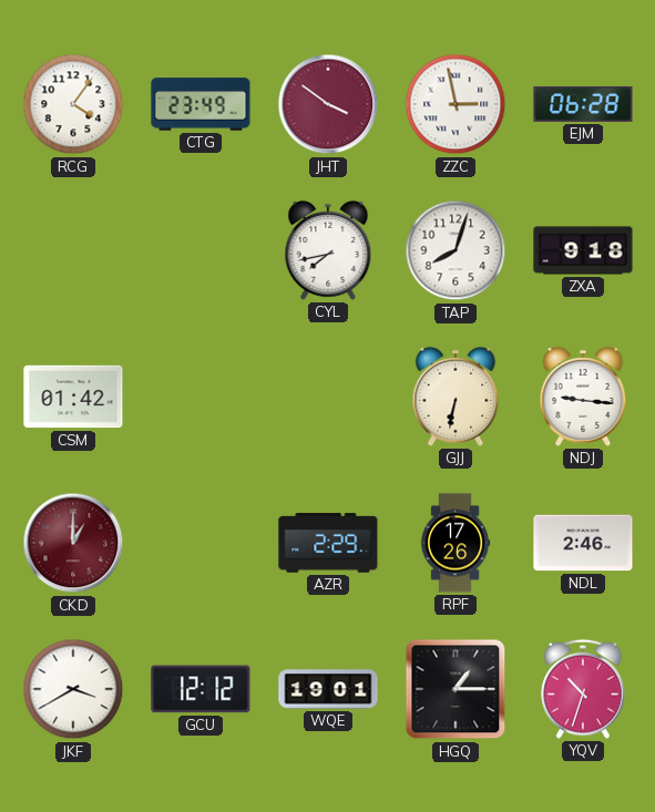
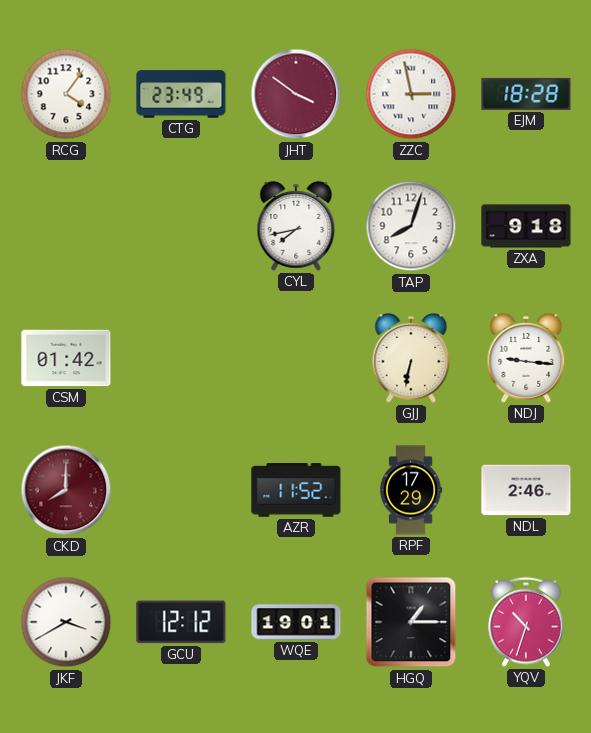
EJM: 06:28 -> 18:28
CKD: 1:00 -> 8:00
AZR: 2:29 -> 11:52
RPF: 17:26 -> 17:29
